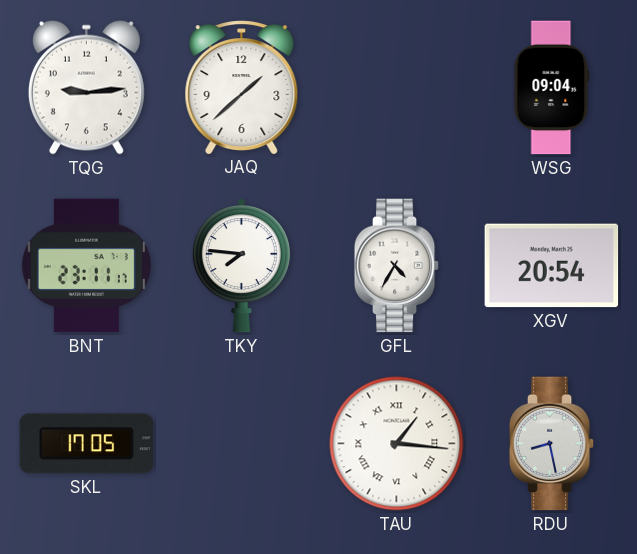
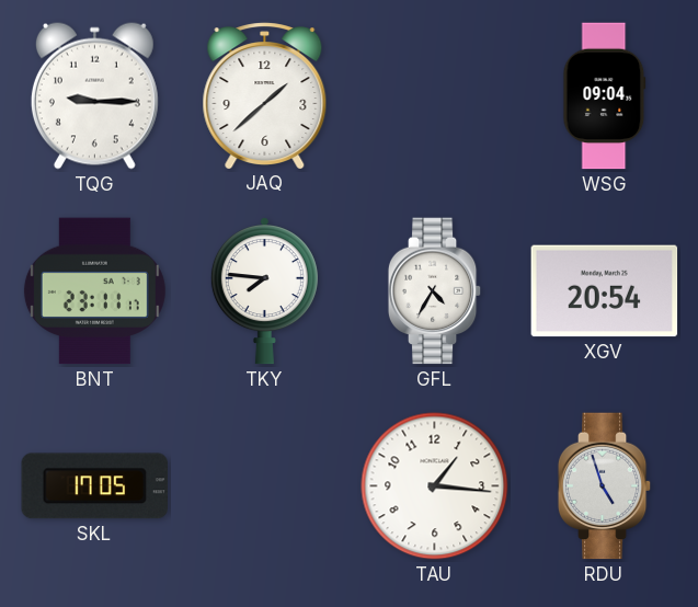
TQG: 9:14 -> 9:15
TAU numerals: Roman -> Arabic
RDU: 8:28 -> 4:57
